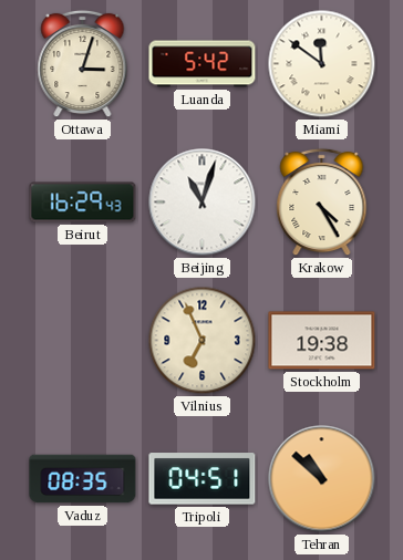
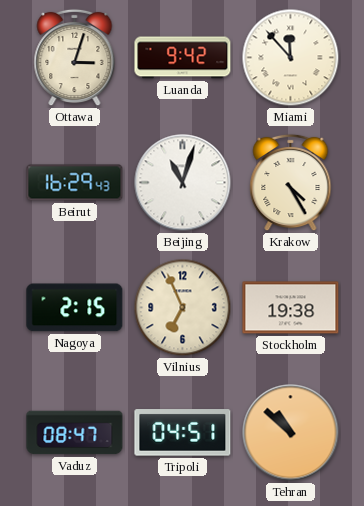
Luanda: 5:42 -> 9:42
Miami: 11:51 -> 11:53
Nagoya: none -> 2:15
Vaduz: 08:35 -> 08:47
